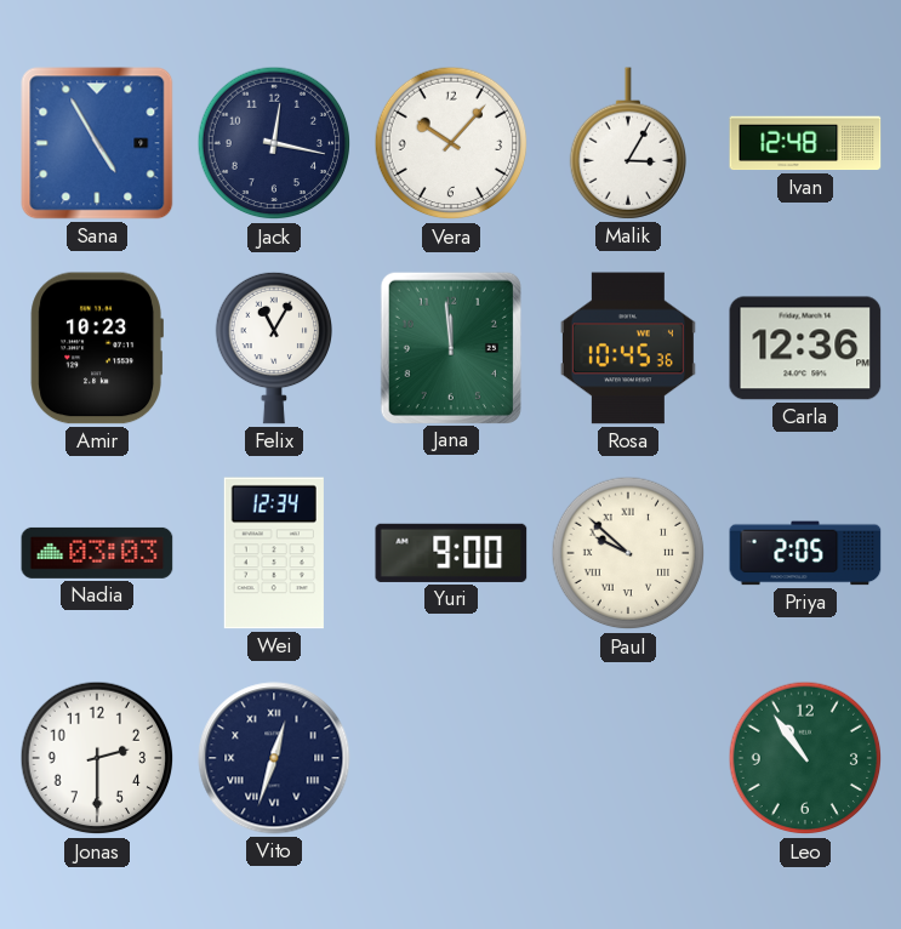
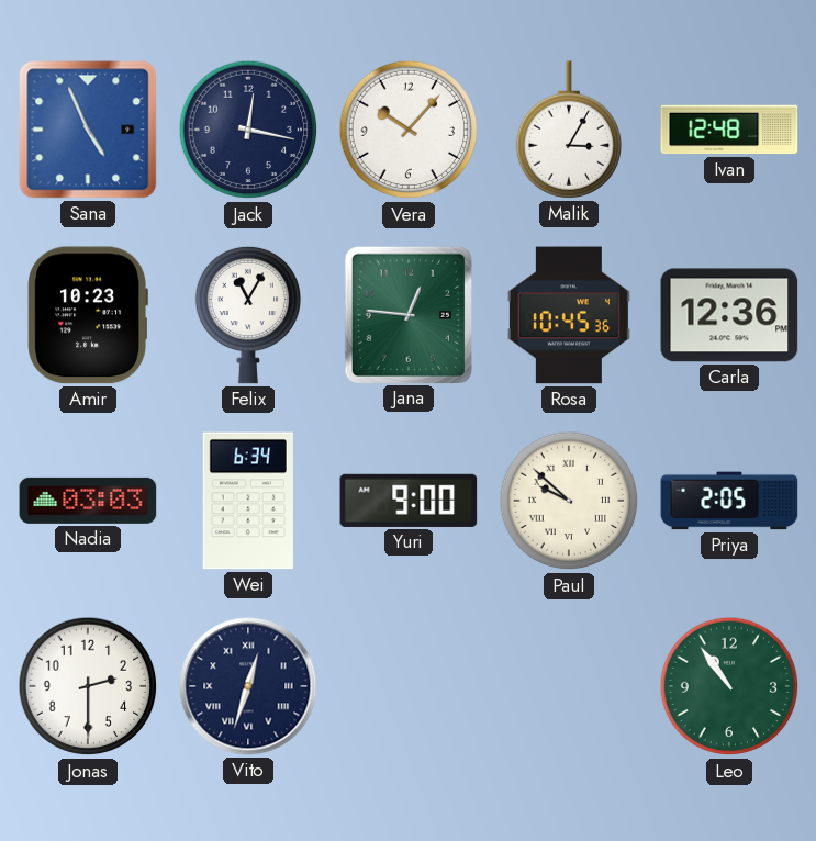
Sana: 4:55 -> 4:56
Jana: 11:59 -> 12:46
Wei: 12:34 -> 6:34
